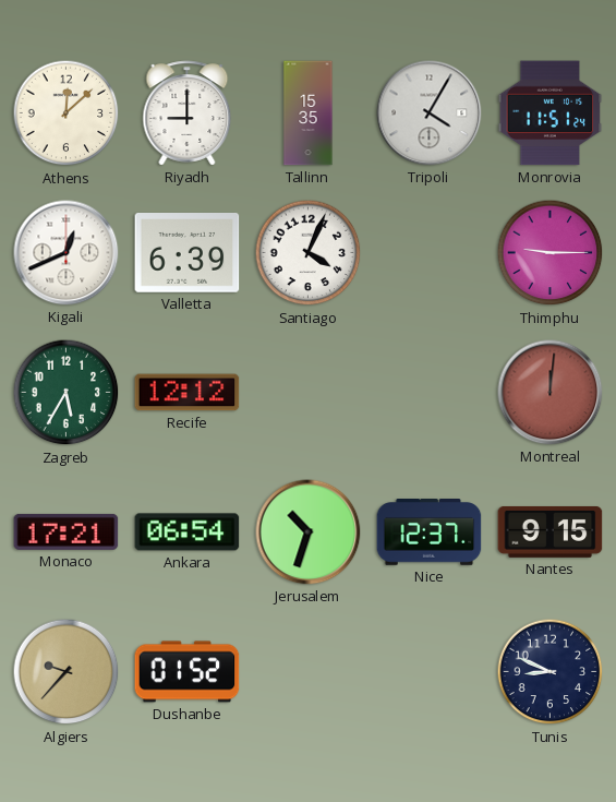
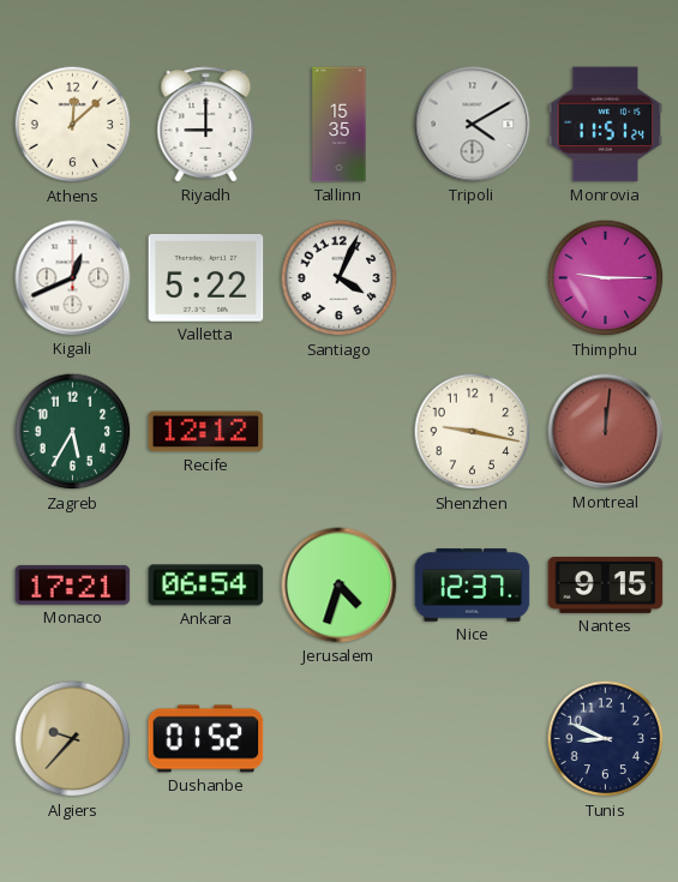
Tripoli: 4:05 -> 4:10
Valletta: 6:39 -> 5:22
Shenzhen: none -> 9:17
Jerusalem: 10:33 -> 4:33
